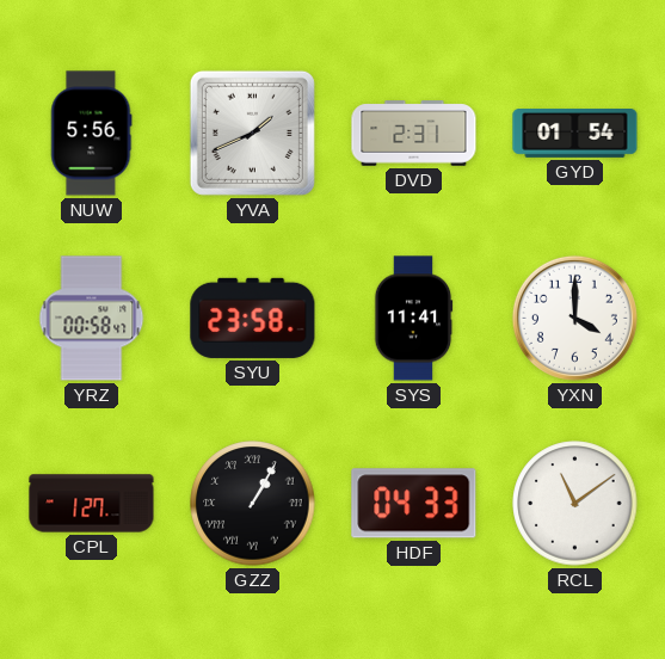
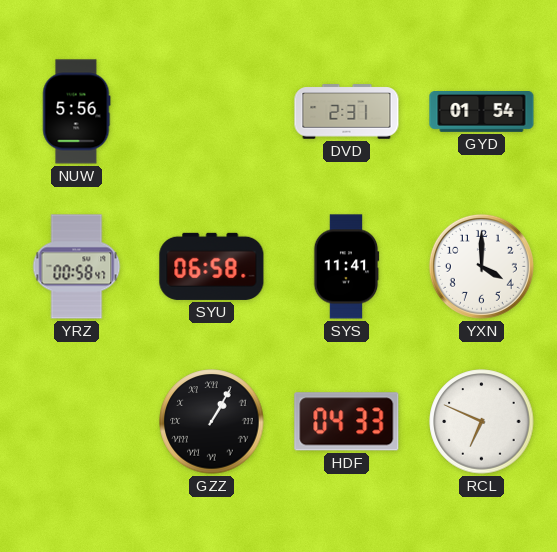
YVA: 1:41 -> none
SYU: 23:58 -> 06:58
CPL: 1:27 -> none
RCL: 11:09 -> 6:49
